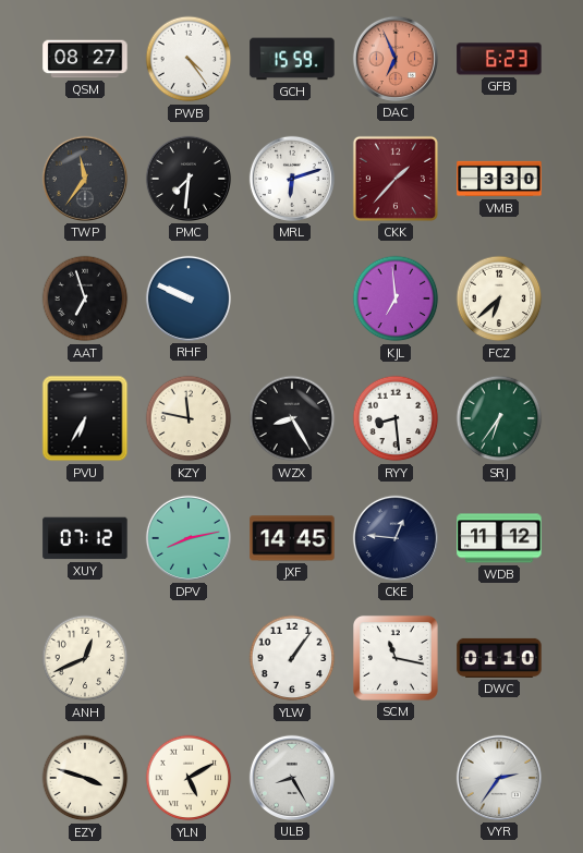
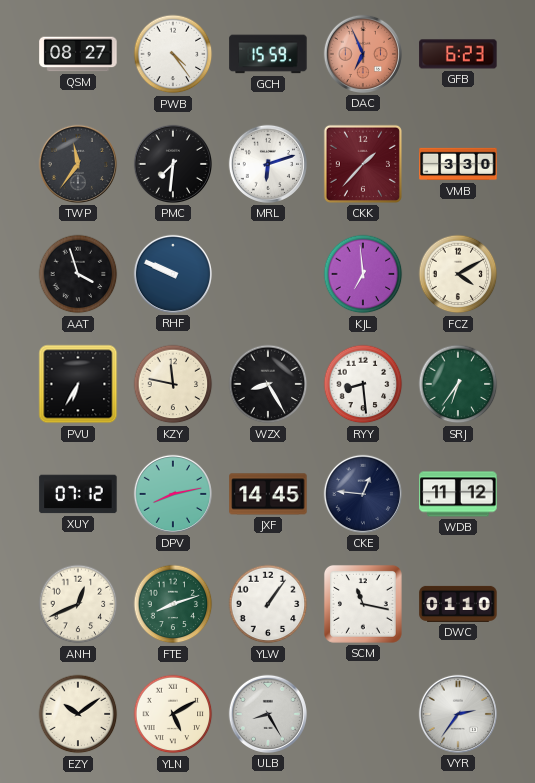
AAT: 6:57 -> 3:57
FCZ: 6:38 -> 4:10
FTE: none -> 8:12
EZY: 3:48 -> 10:09
